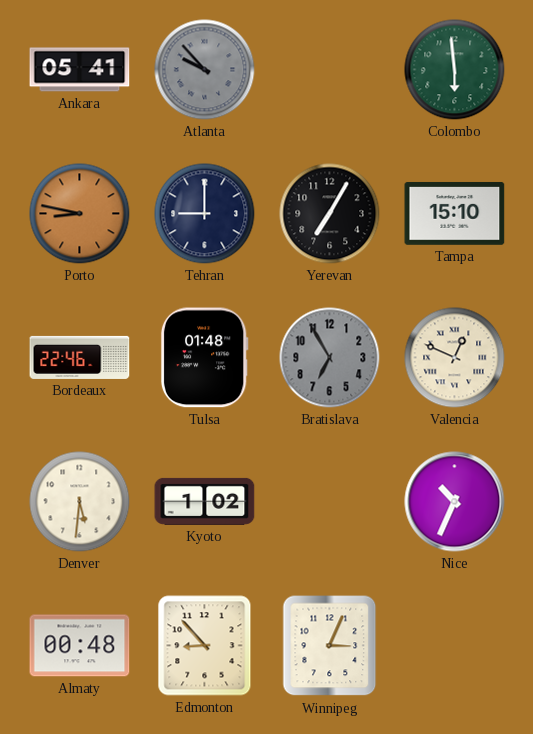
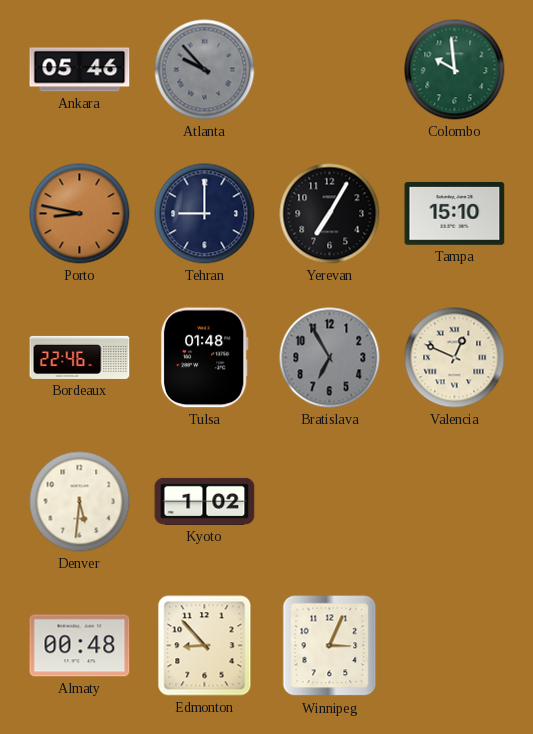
Ankara: 05:41 -> 05:46
Colombo: 5:59 -> 9:59
Nice: 10:34 -> none
